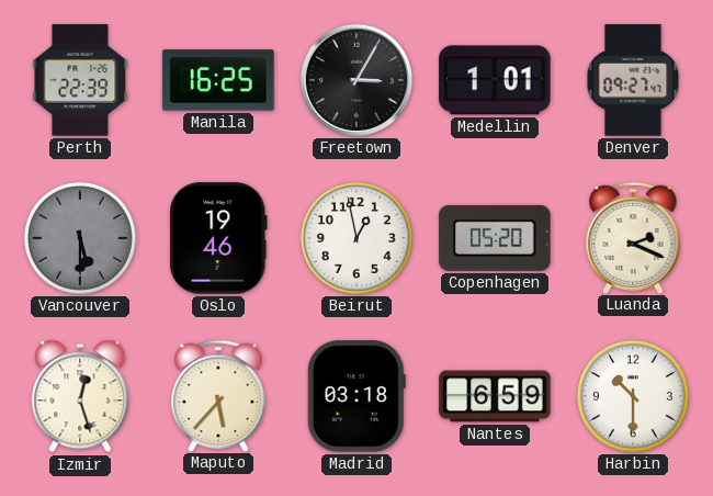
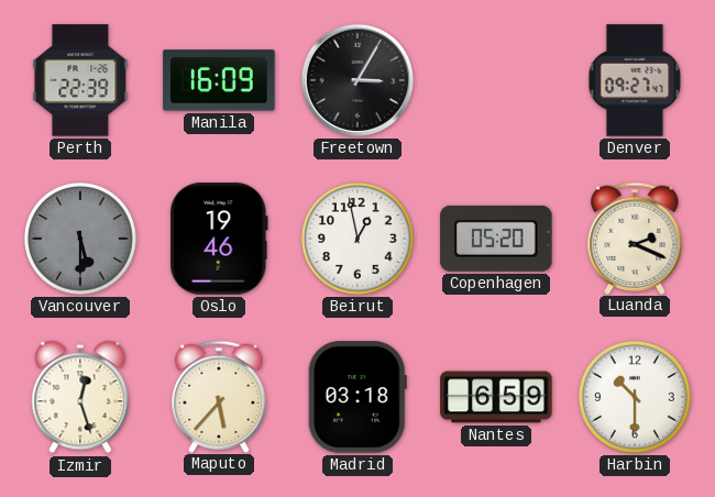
Manila: 16:25 -> 16:09
Medellin: 1:01 -> none
